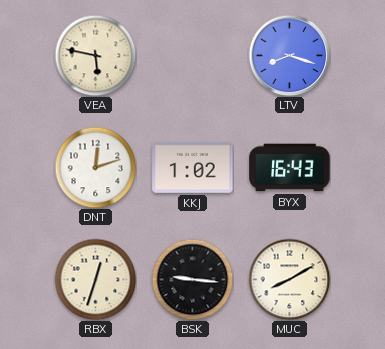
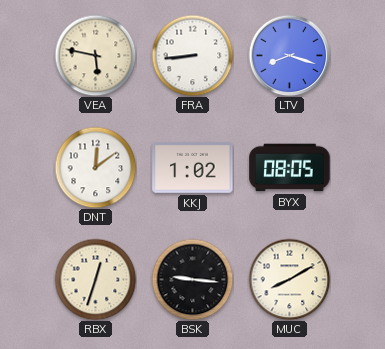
FRA: none -> 8:44
DNT: 12:12 -> 12:09
BYX: 16:43 -> 08:05
